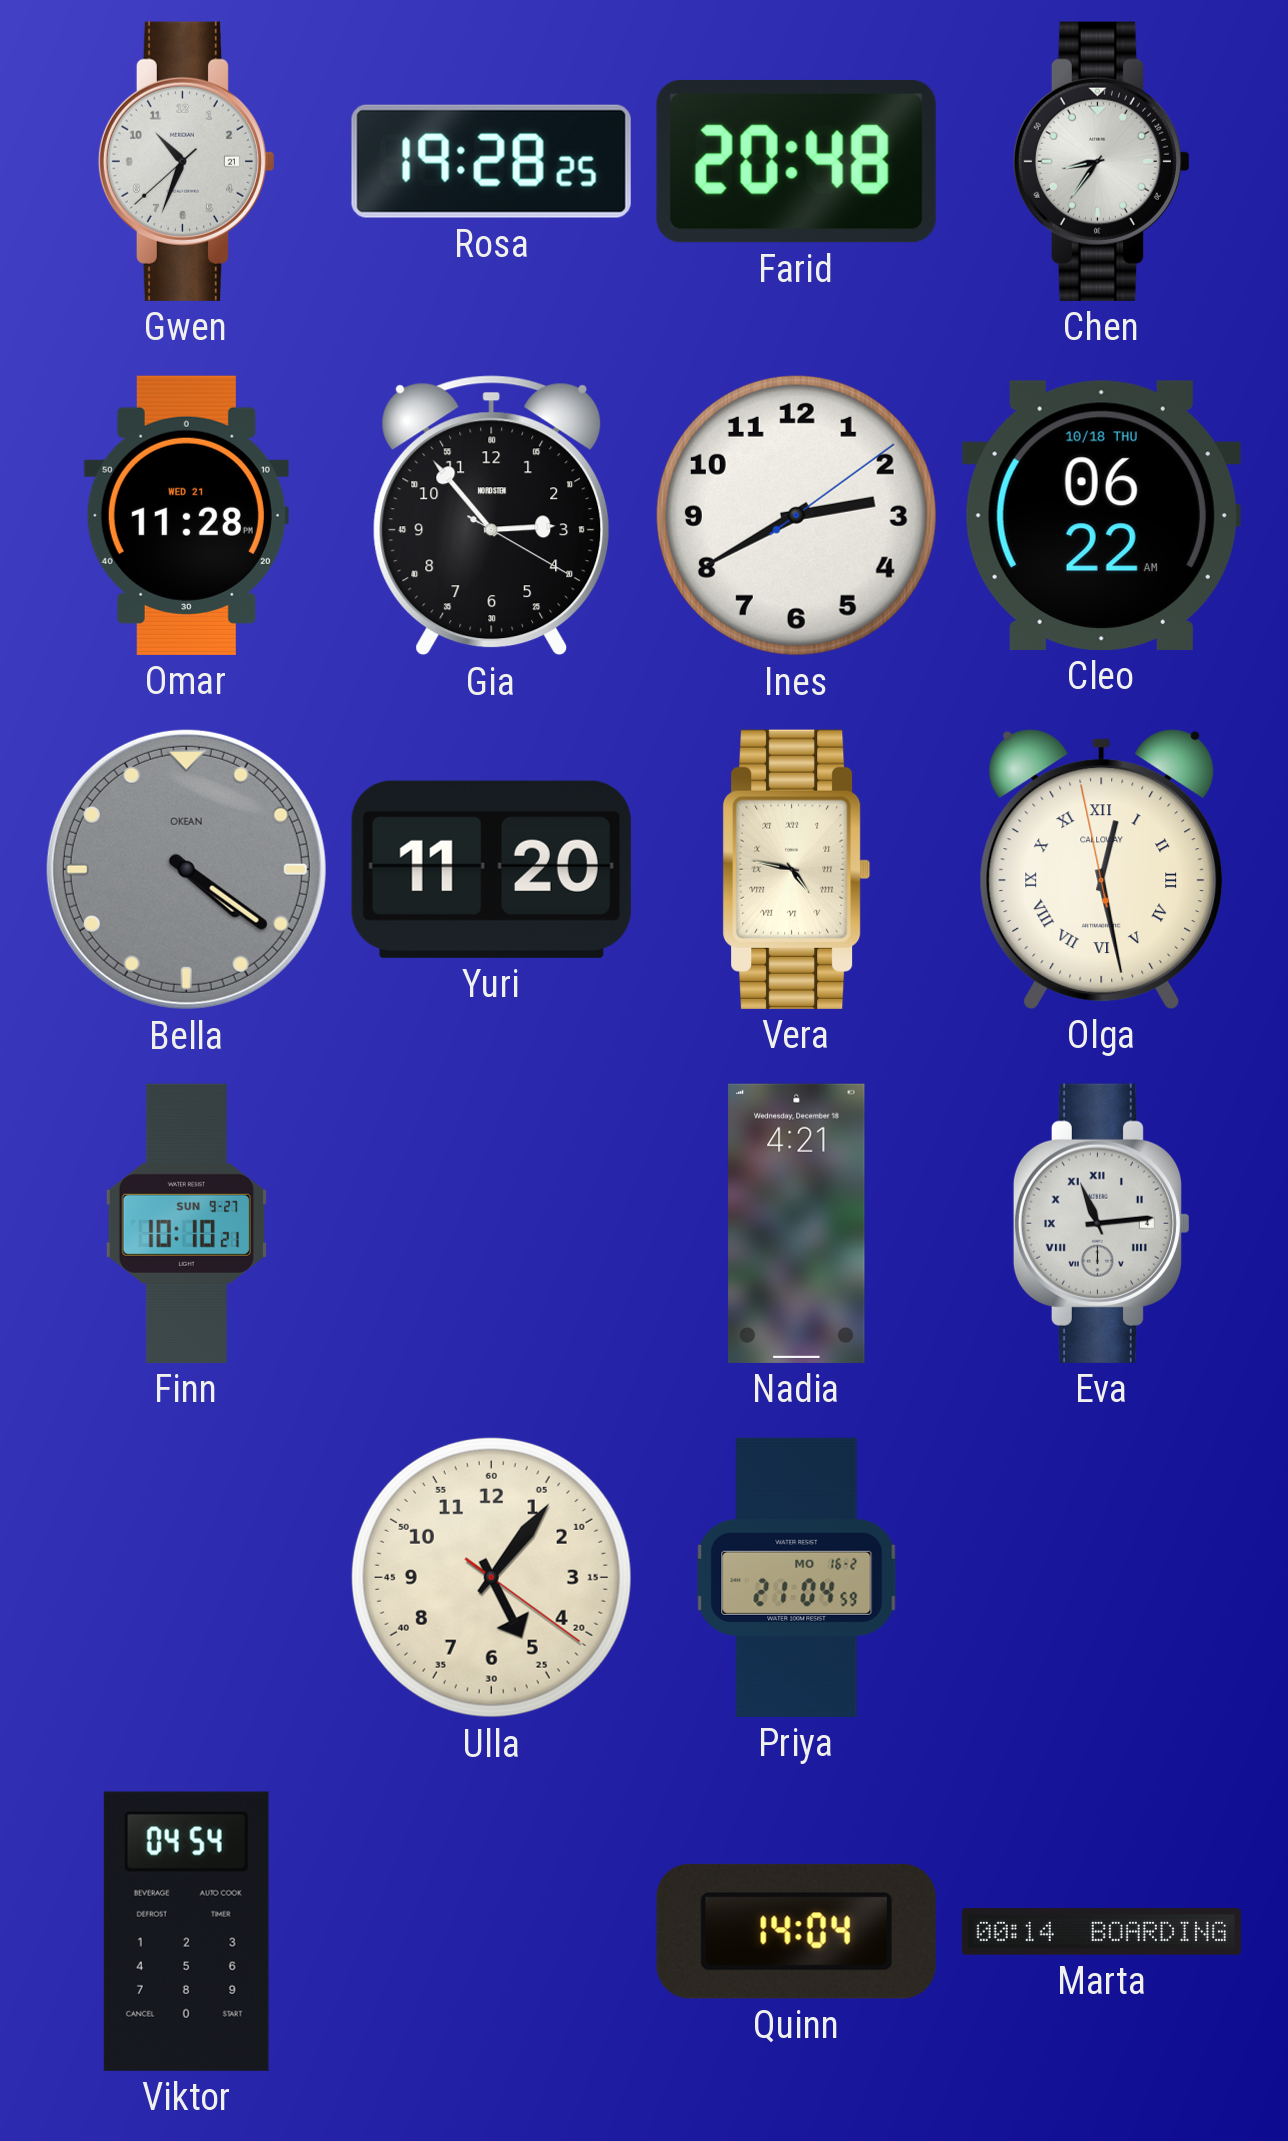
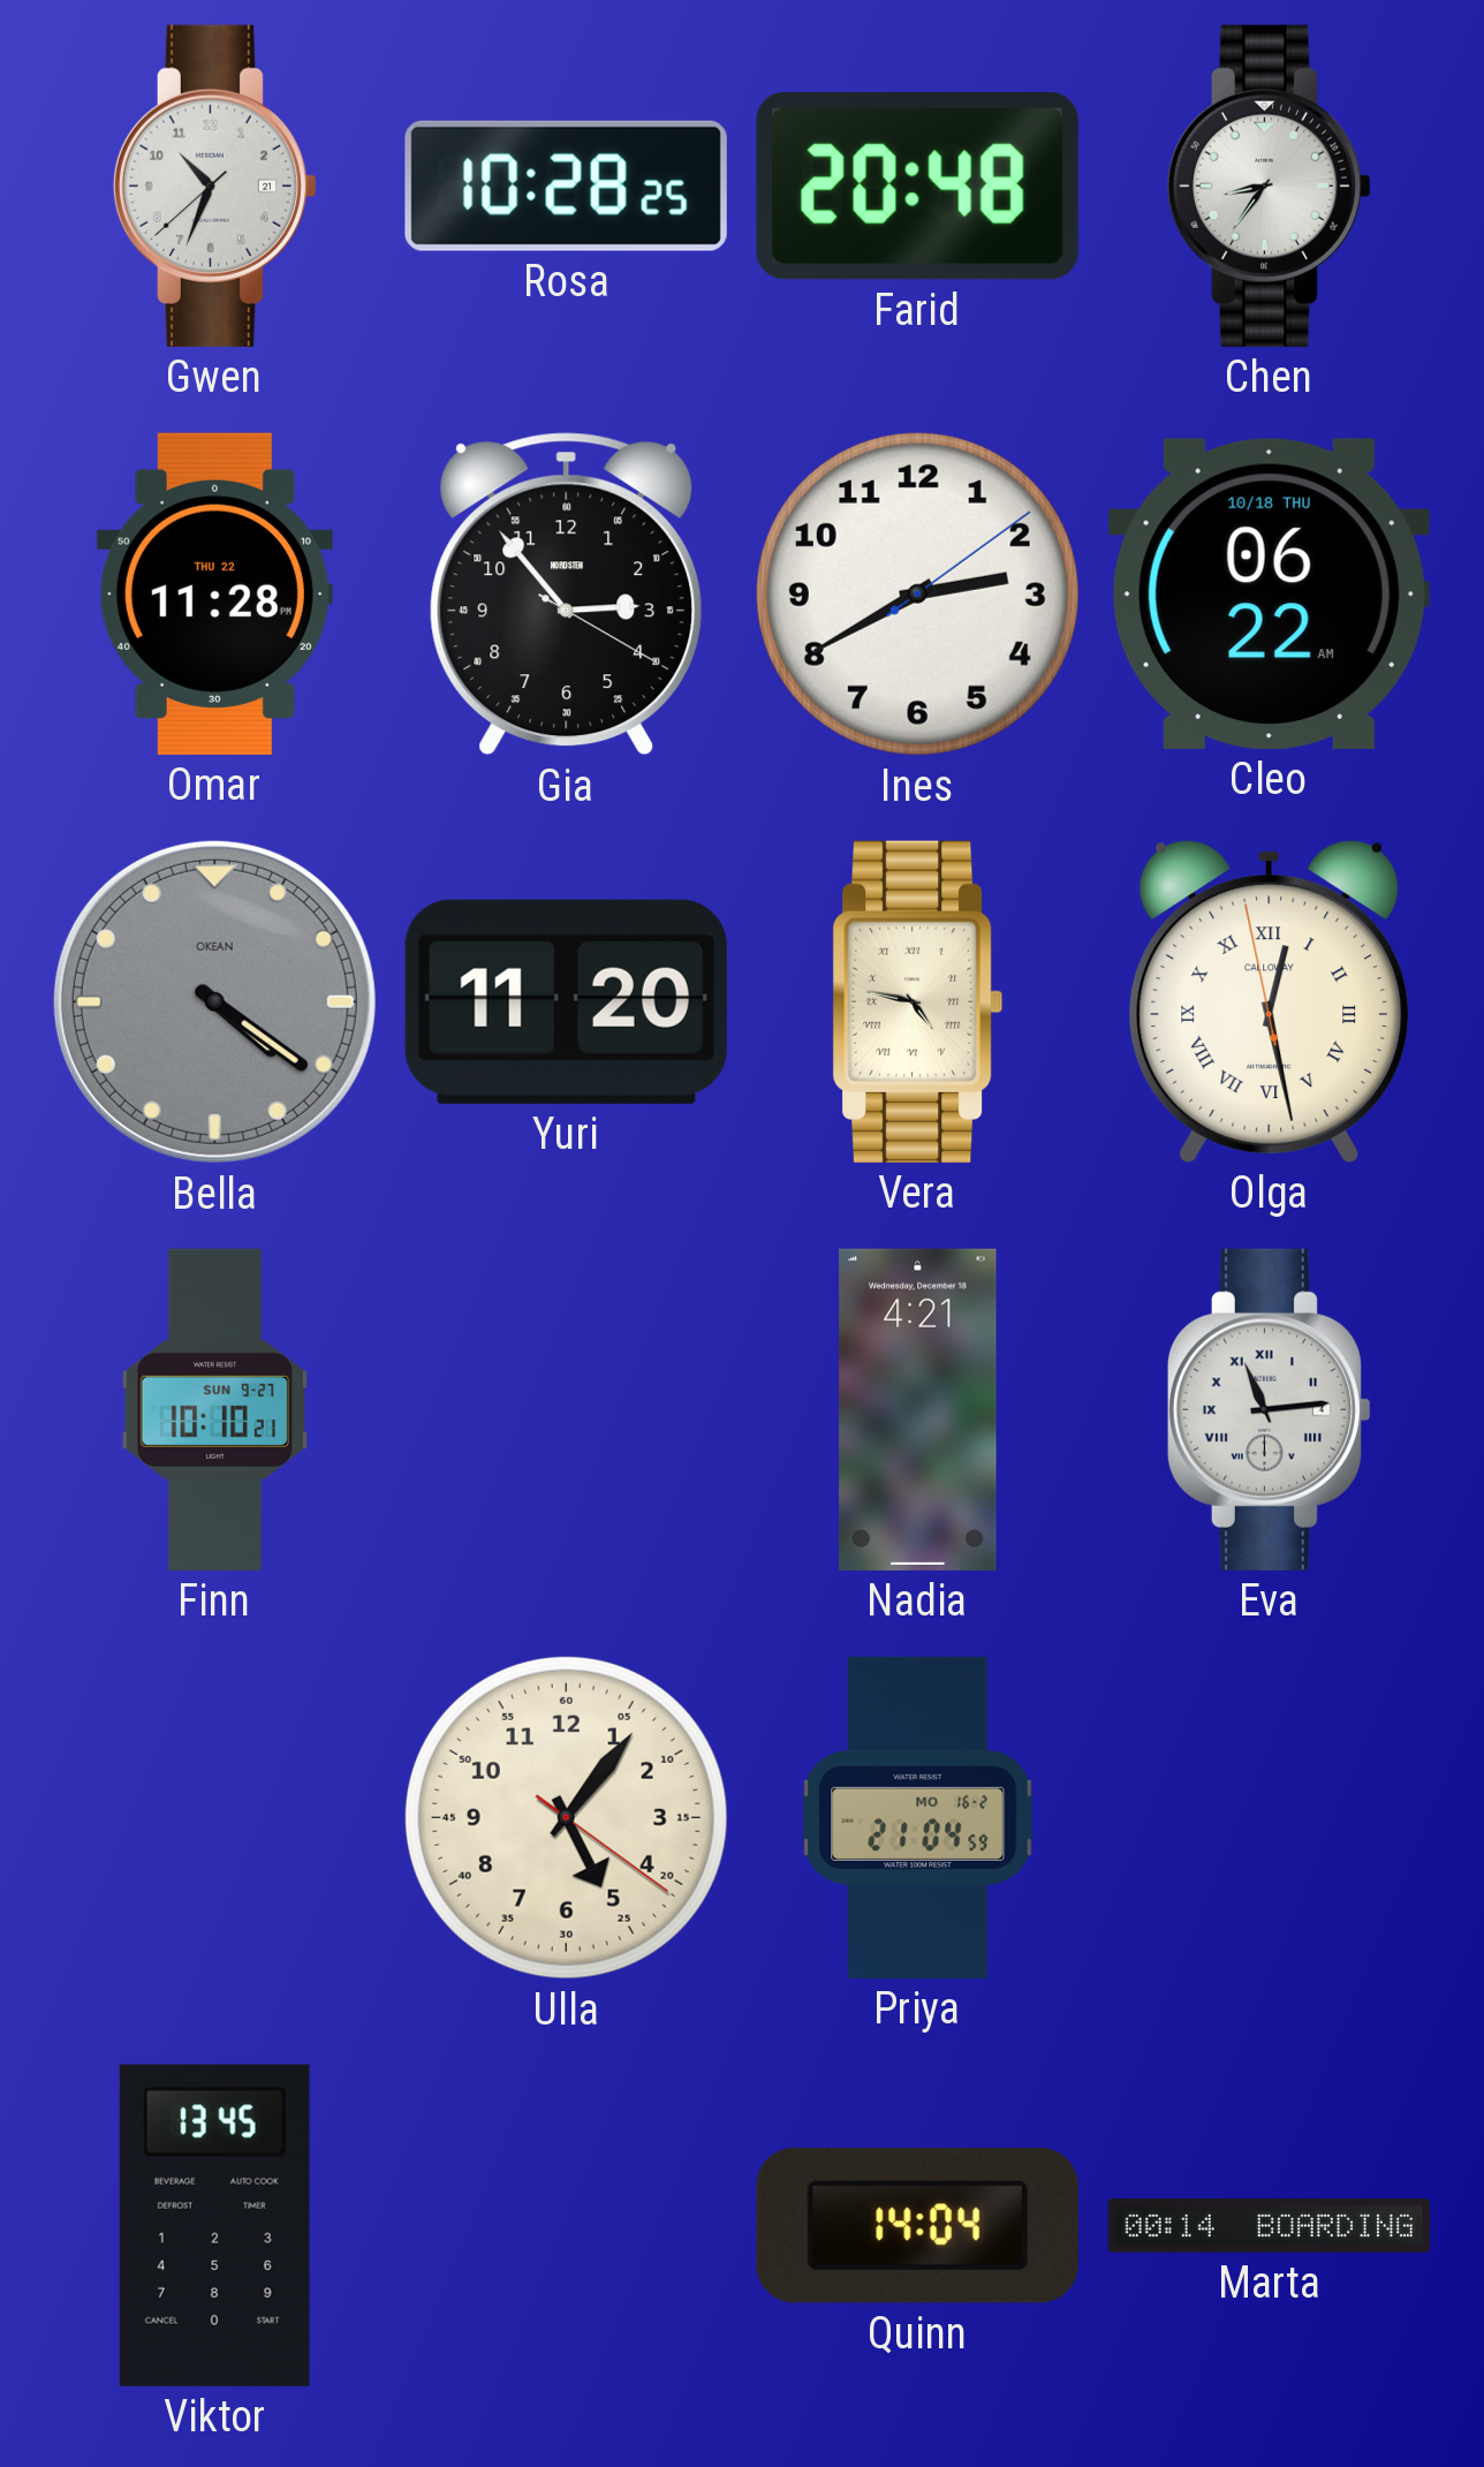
Rosa: 19:28 -> 10:28
Omar date: WED 21 -> THU 22
Viktor: 04:54 -> 13:45
